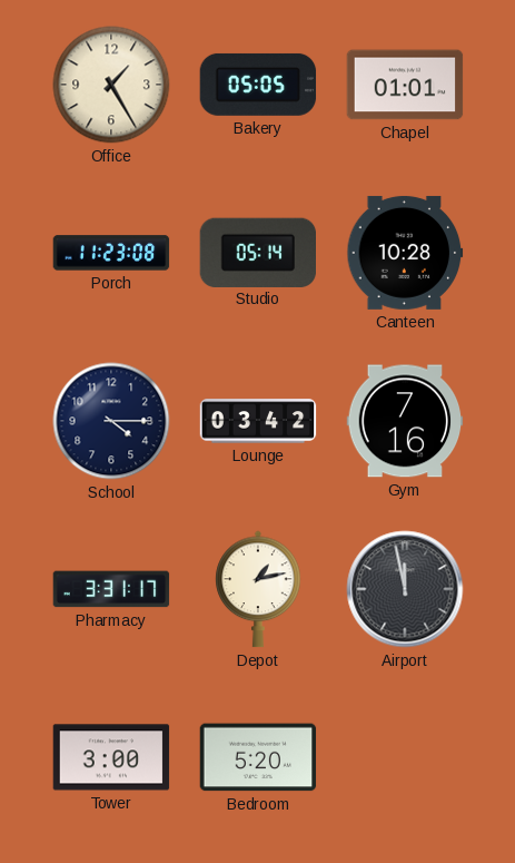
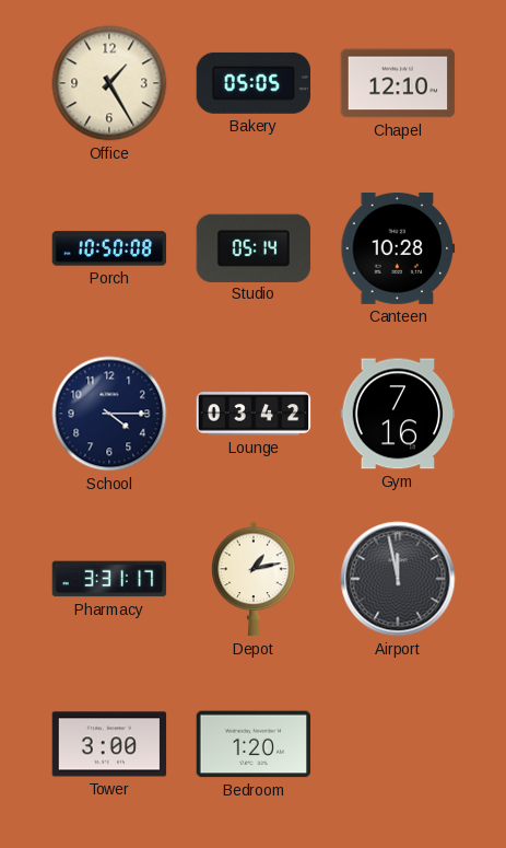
Chapel: 01:01 -> 12:10
Porch: 11:23 -> 10:50
Bedroom: 5:20 -> 1:20
